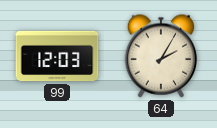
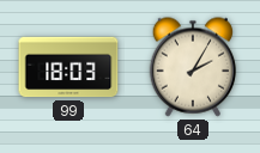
99: 12:03 -> 18:03
